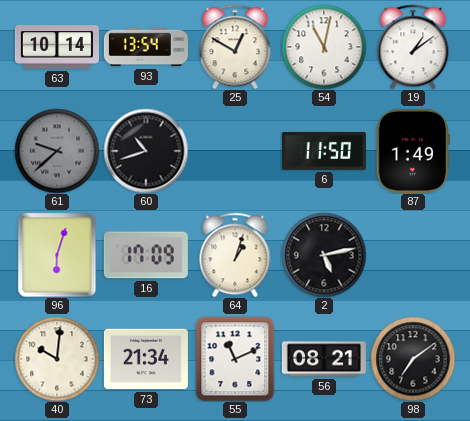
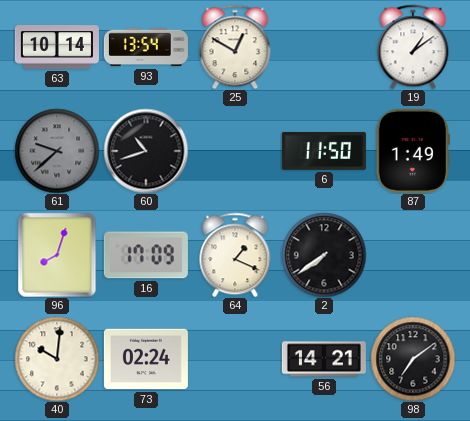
54: 11:02 -> none
96: 6:03 -> 8:03
64: 1:03 -> 1:19
2: 5:13 -> 7:39
73: 21:34 -> 02:24
55: 11:11 -> none
56: 08:21 -> 14:21
